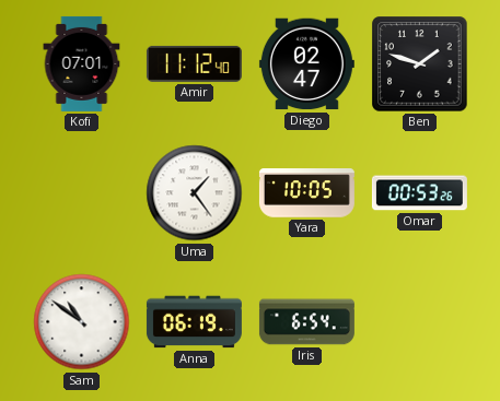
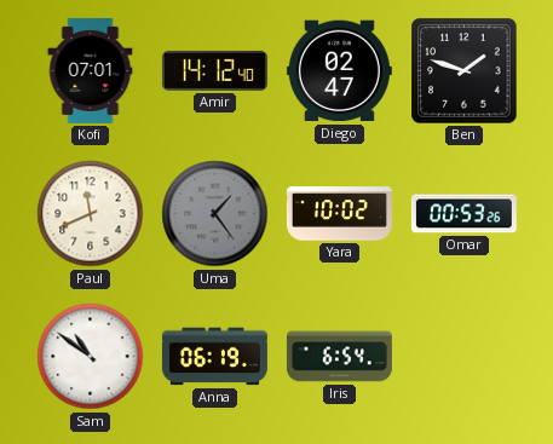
Amir: 11:12 -> 14:12
Paul: none -> 11:41
Uma dial: white -> grey
Yara: 10:05 -> 10:02
